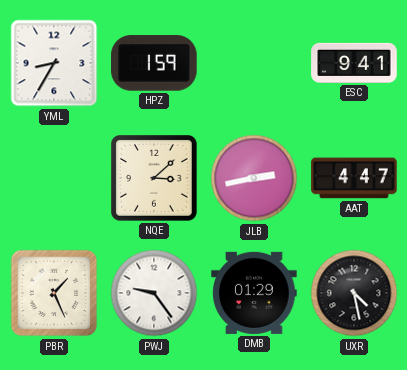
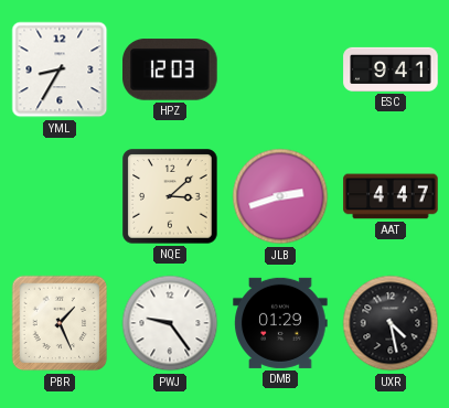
HPZ: 1:59 -> 12:03
JLB: 2:43 -> 2:42
